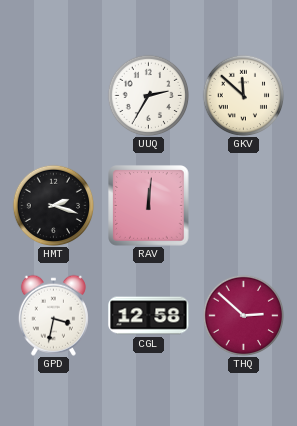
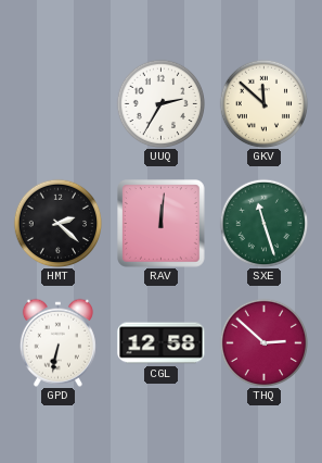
HMT: 2:18 -> 2:22
SXE: none -> 11:27
GPD: 3:32 -> 6:32
